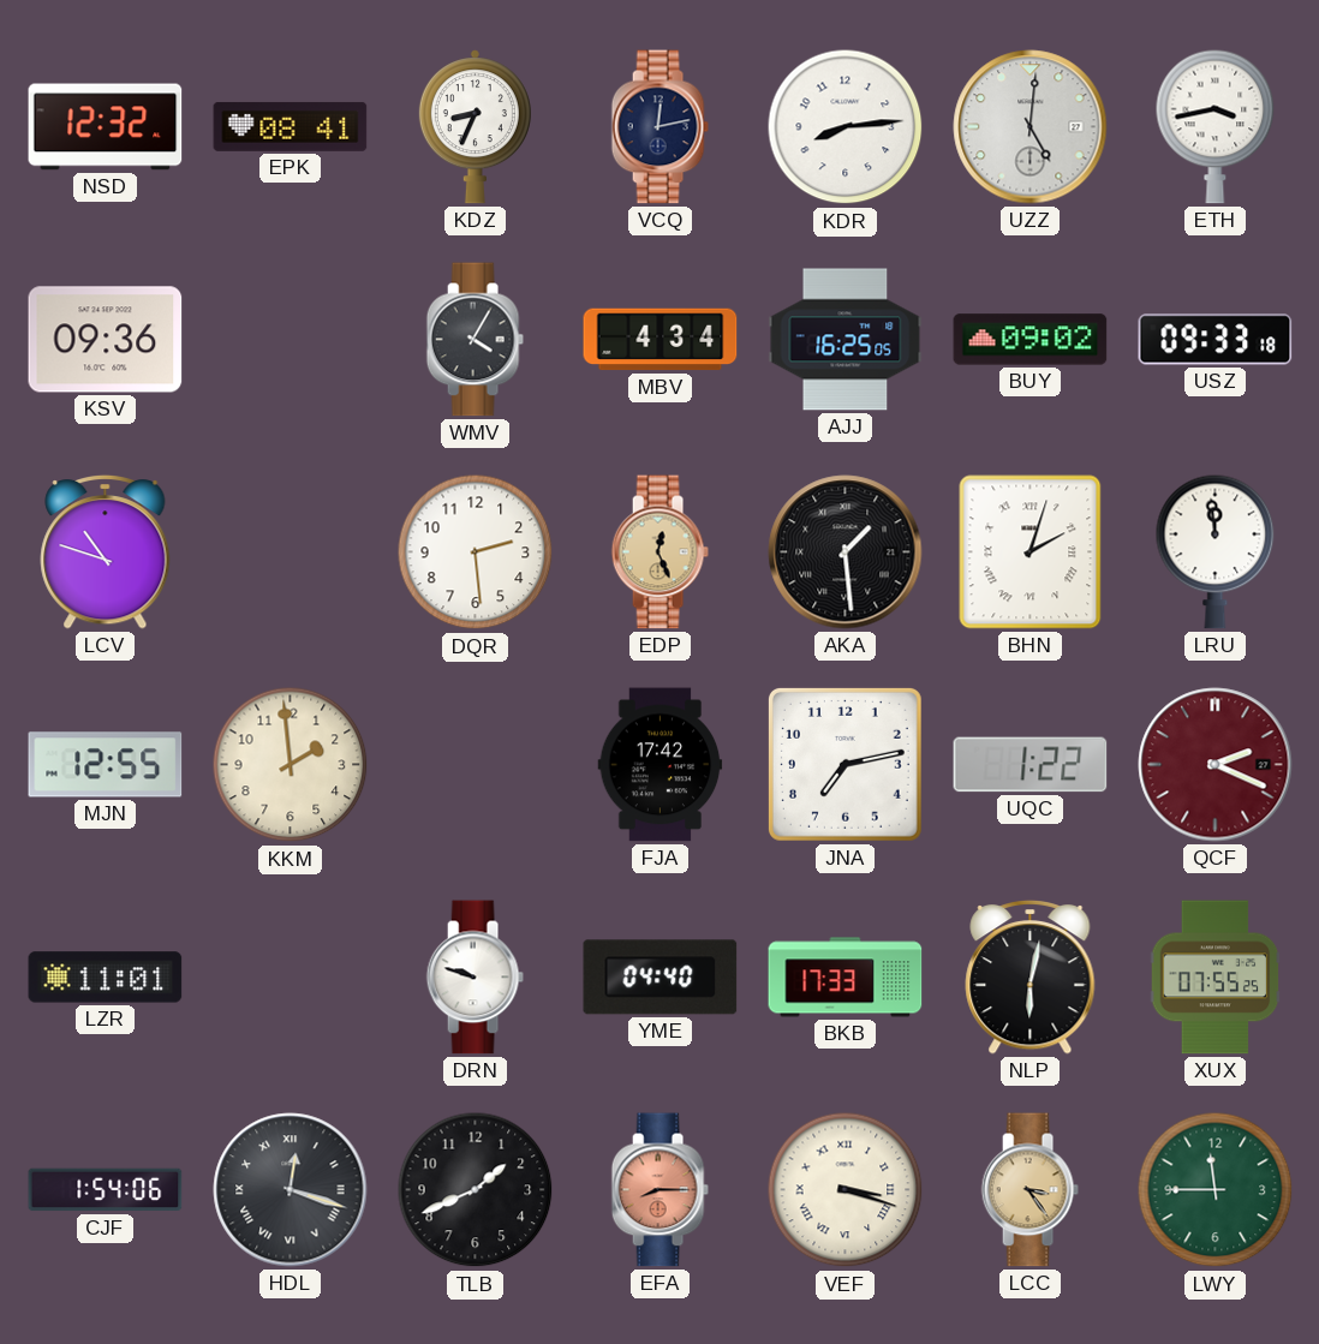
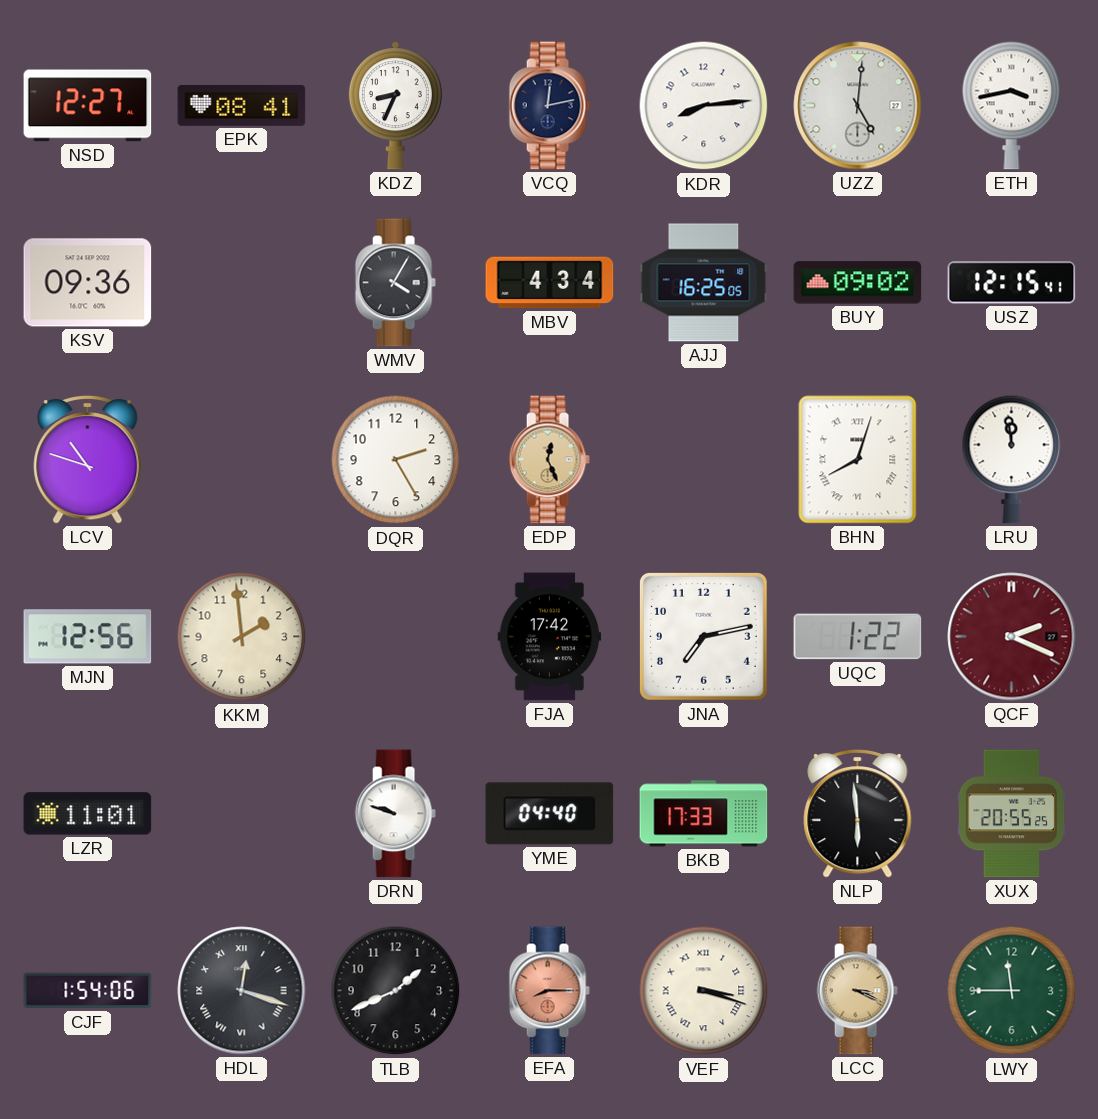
NSD: 12:32 -> 12:27
USZ: 09:33 -> 12:15
DQR: 2:29 -> 2:25
AKA: 1:29 -> none
BHN: 2:03 -> 8:03
MJN: 12:55 -> 12:56
NLP: 6:02 -> 5:59
XUX: 07:55 -> 20:55
LCC: 3:24 -> 3:19
